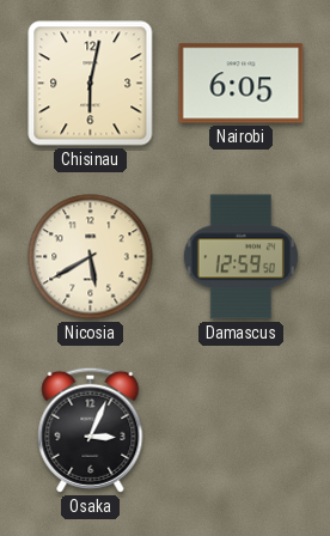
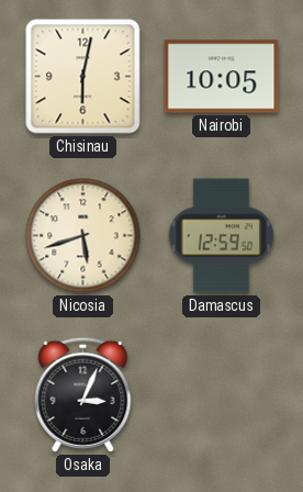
Nairobi: 6:05 -> 10:05
Nicosia: 5:40 -> 5:42
